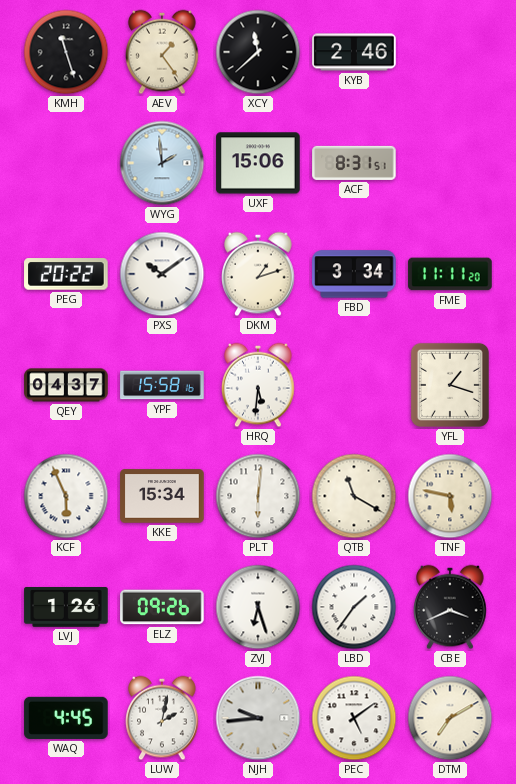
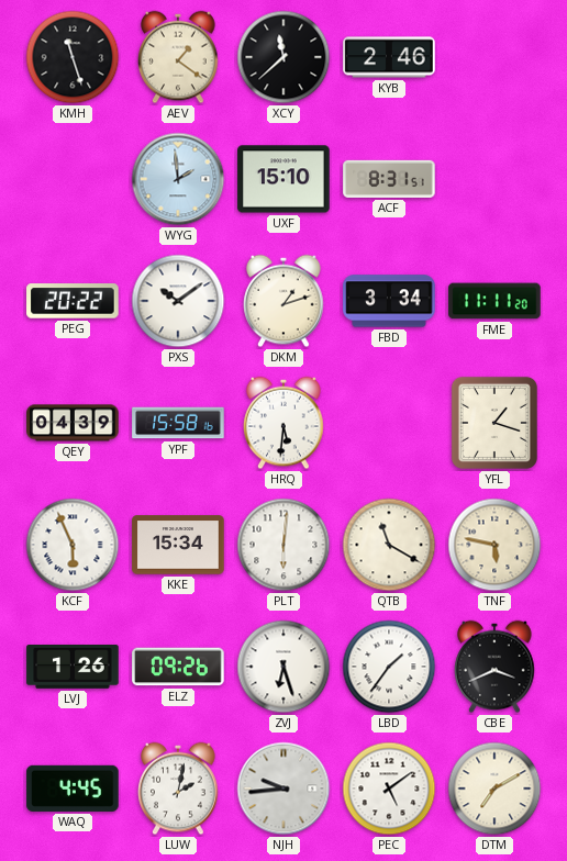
AEV: 1:24 -> 1:21
UXF: 15:06 -> 15:10
QEY: 04:37 -> 04:39
